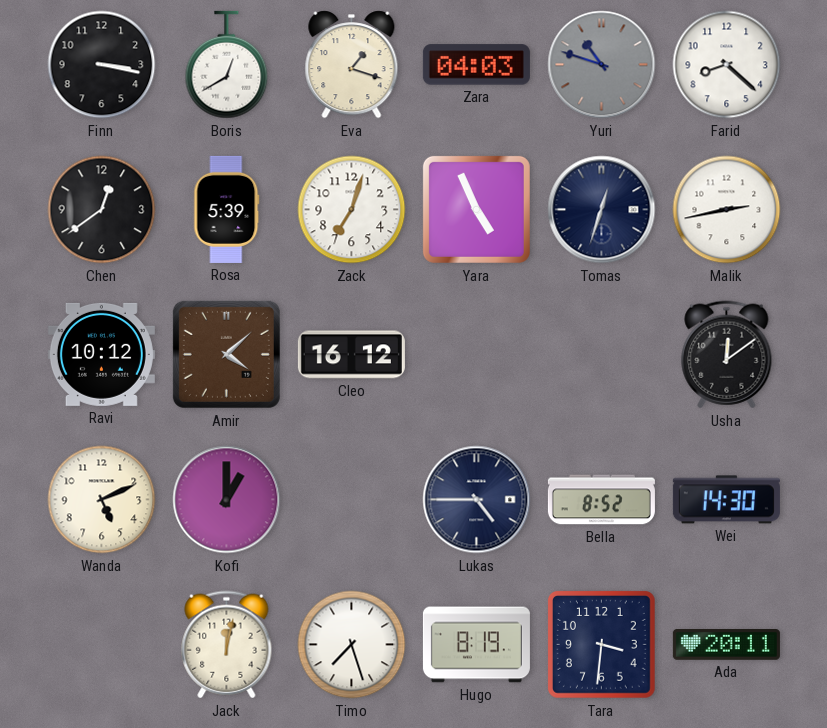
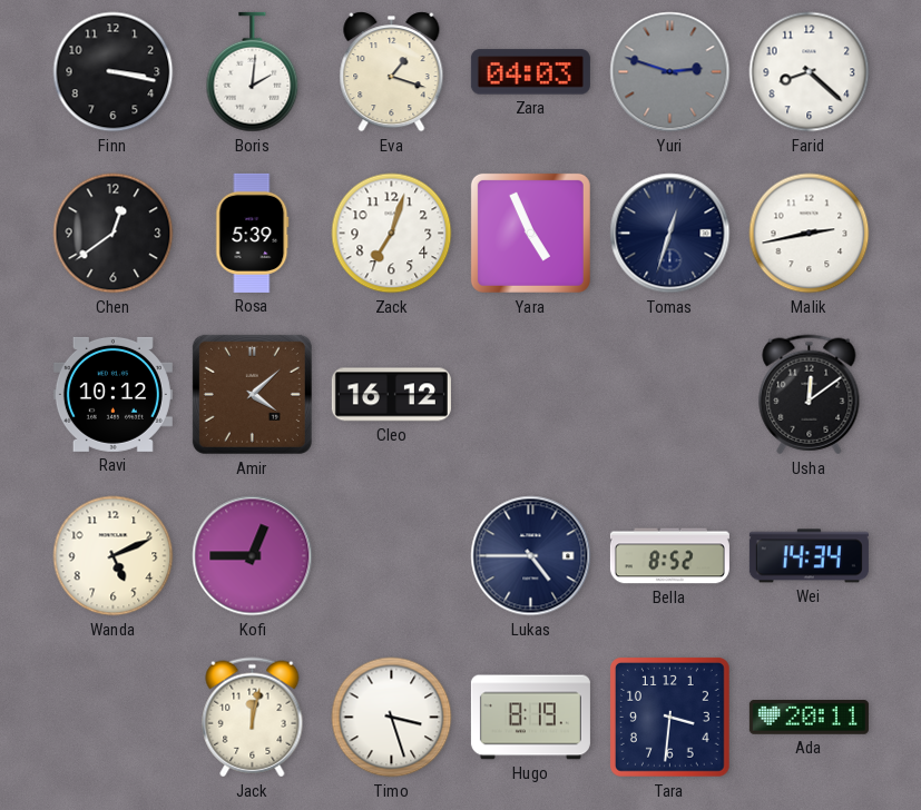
Boris: 12:40 -> 2:01
Yuri: 10:48 -> 2:48
Kofi: 1:00 -> 12:45
Wei: 14:30 -> 14:34
Timo: 7:27 -> 3:27
